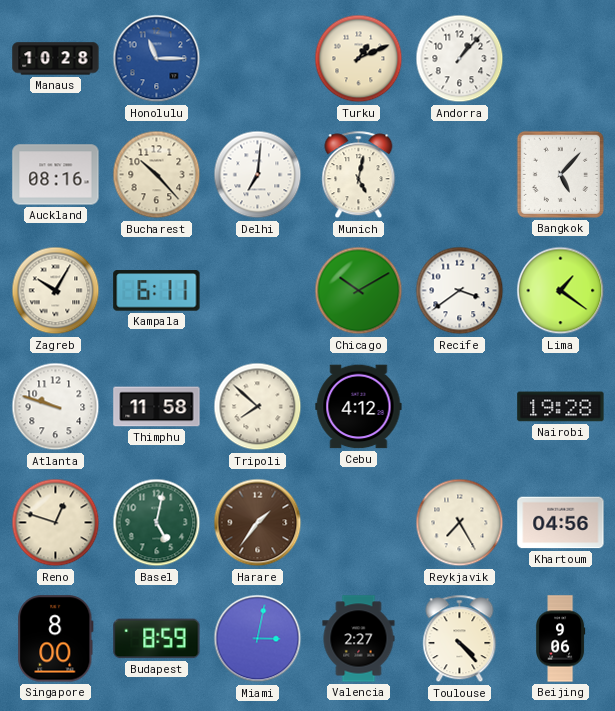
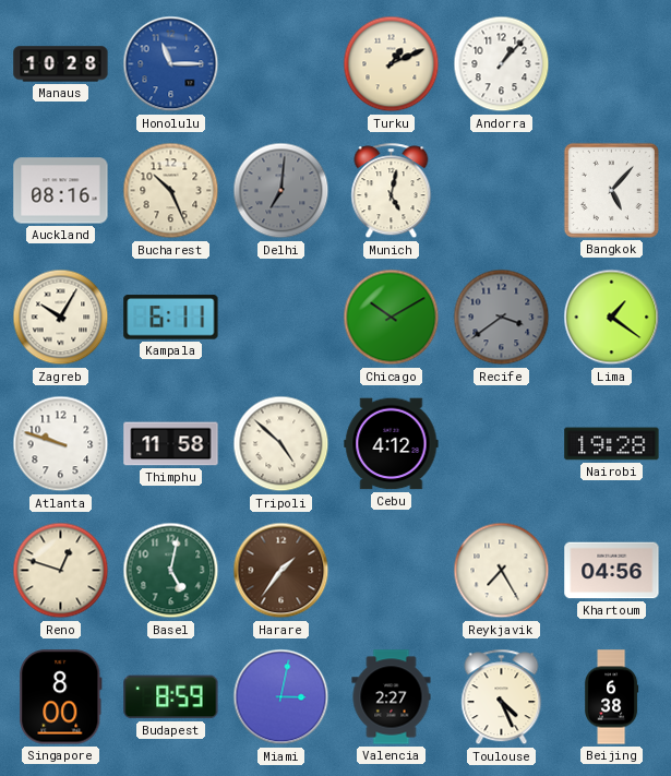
Bucharest: 10:23 -> 10:26
Delhi dial: white -> grey
Recife dial: white -> grey
Tripoli: 7:52 -> 4:52
Toulouse: 4:23 -> 4:26
Beijing: 9:06 -> 6:38
